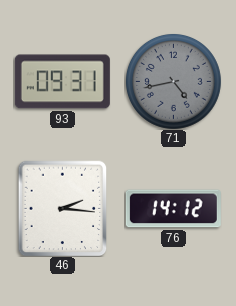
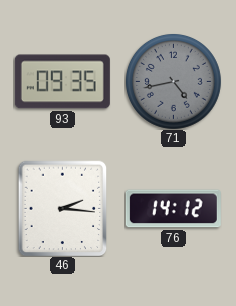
93: 09:31 -> 09:35
